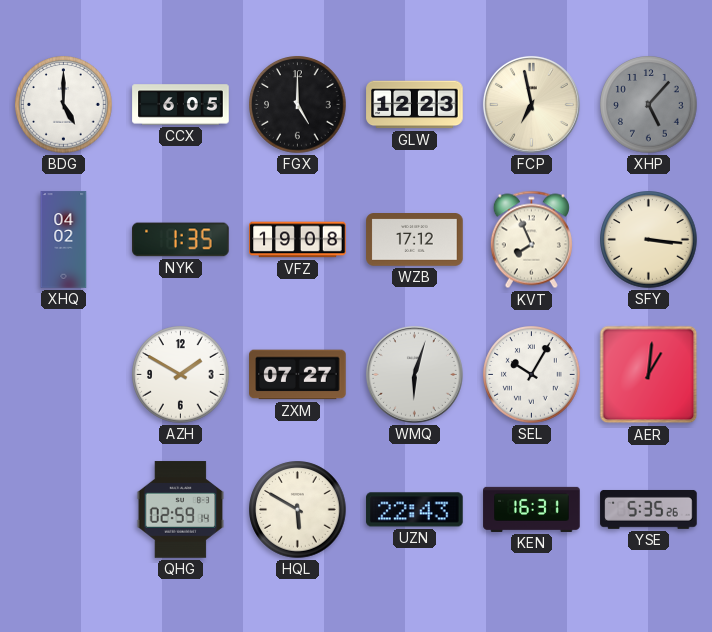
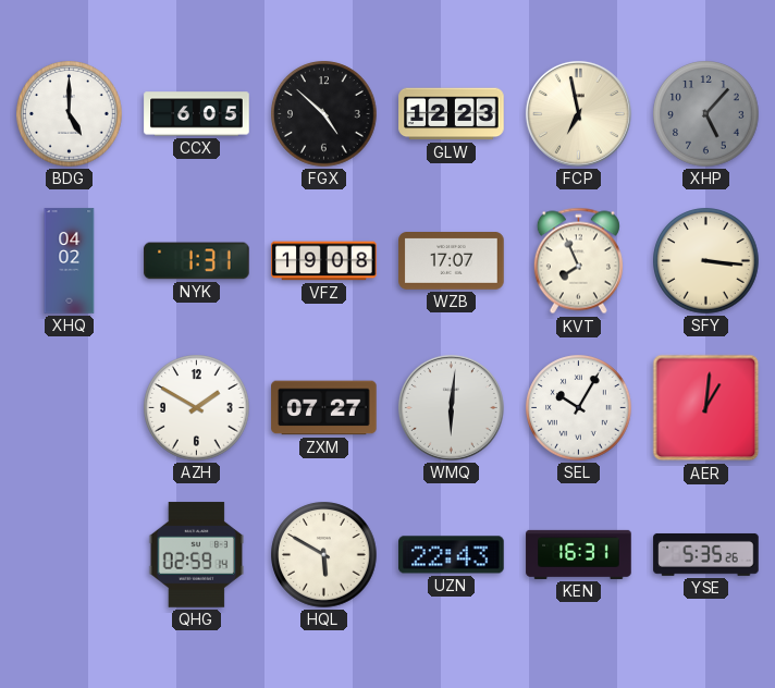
FGX: 5:00 -> 4:52
NYK: 1:35 -> 1:31
WZB: 17:12 -> 17:07
WMQ: 6:03 -> 6:01
